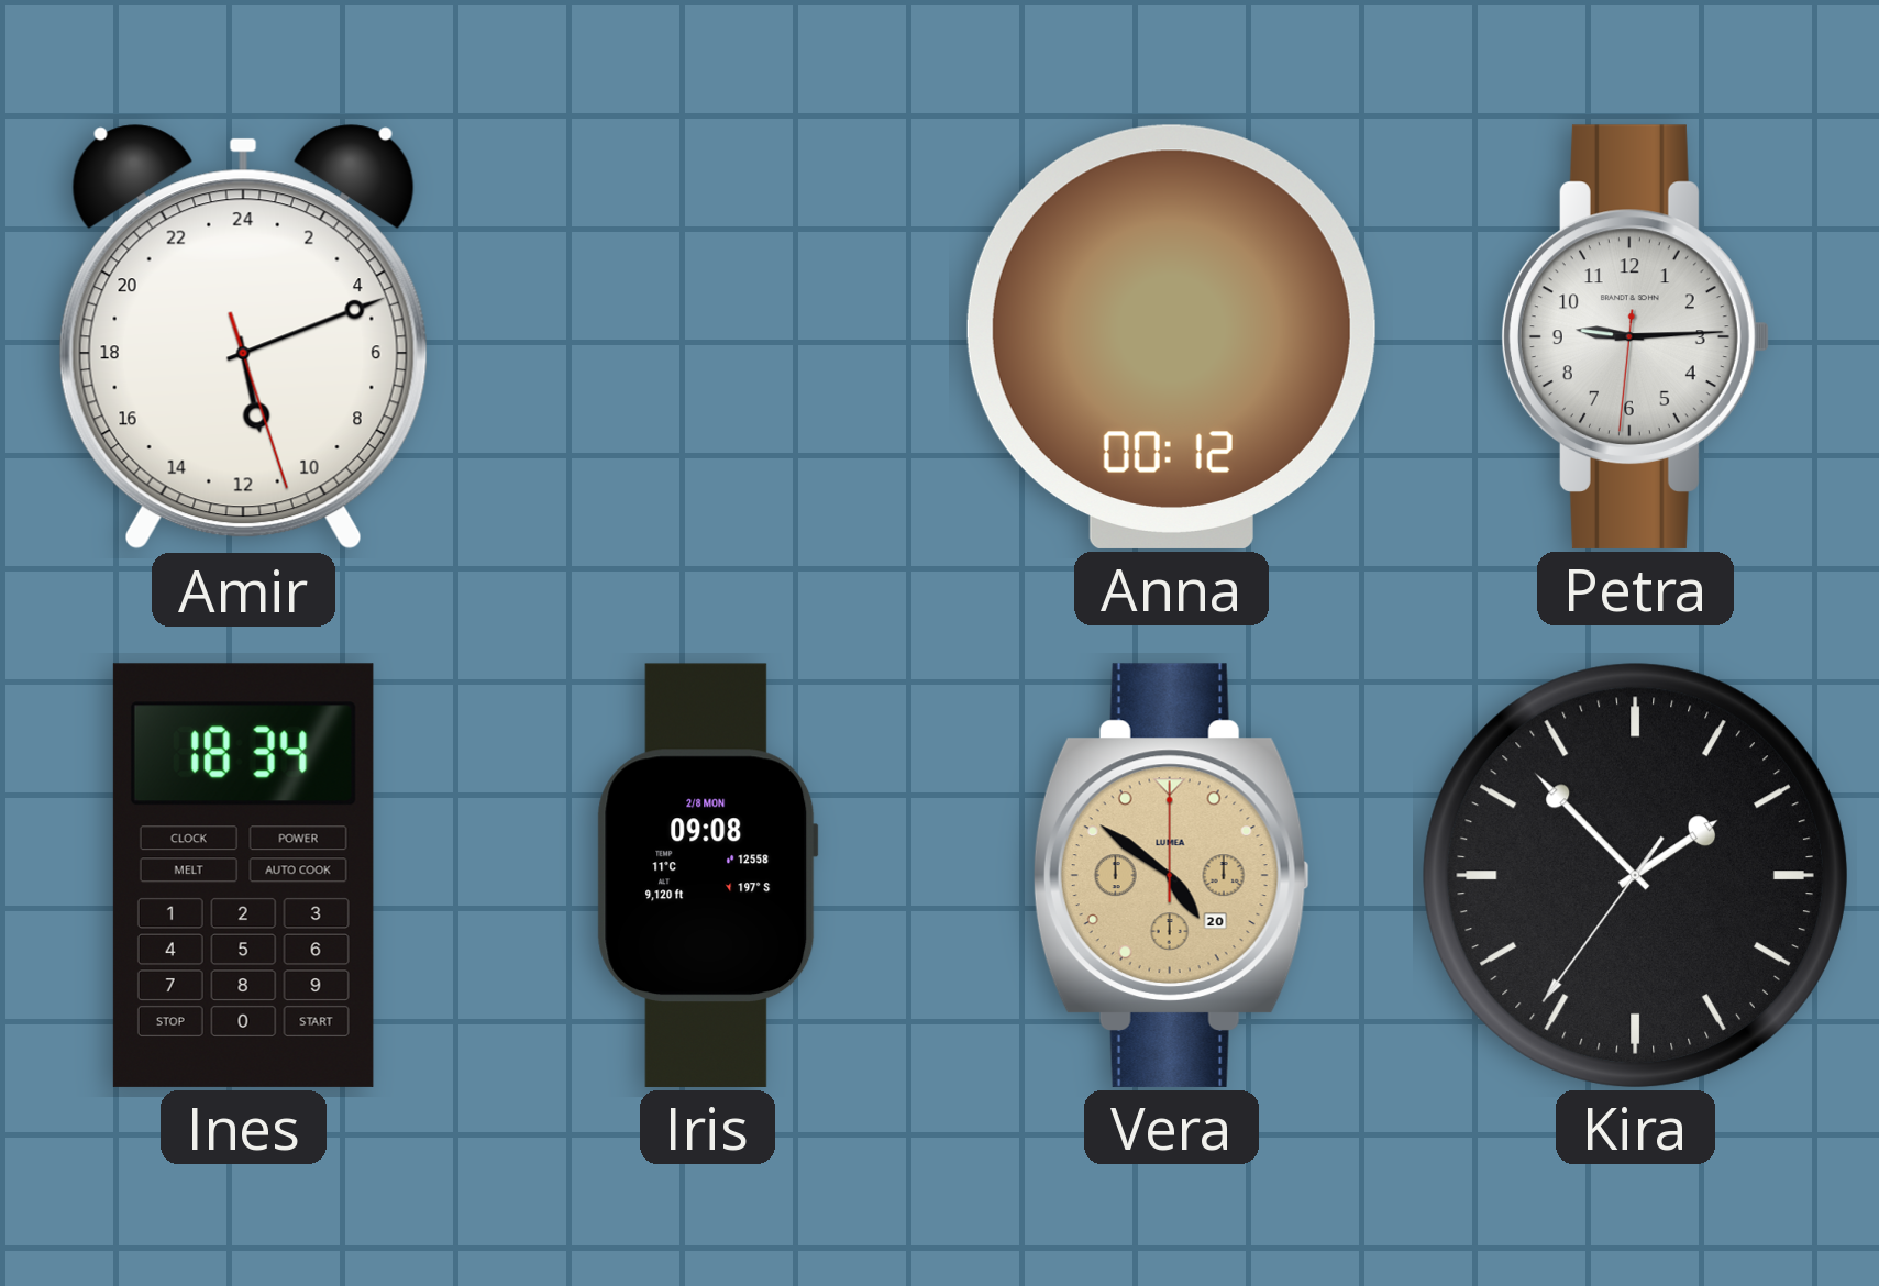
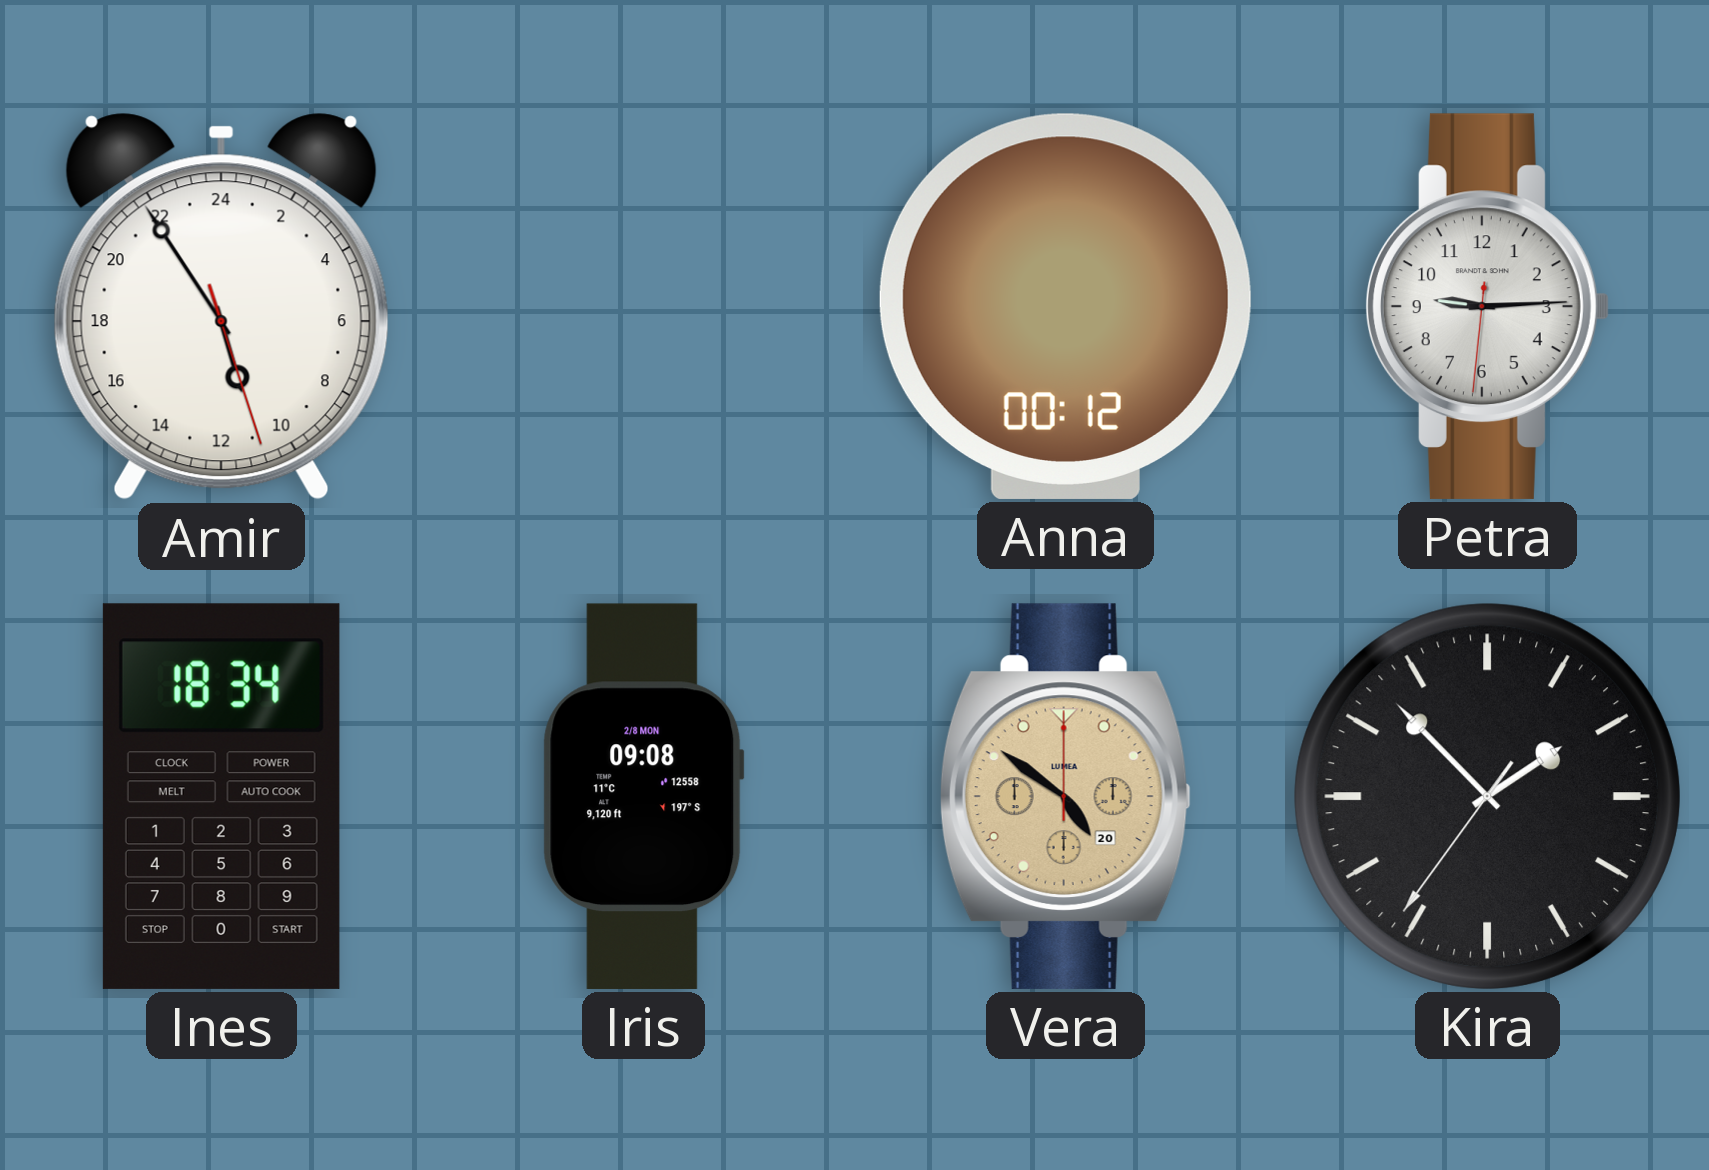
Amir: 11:11 -> 10:54
